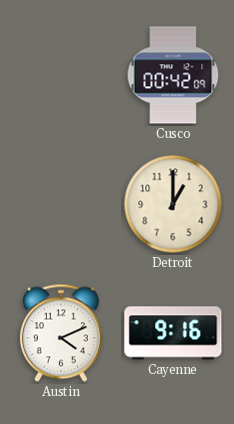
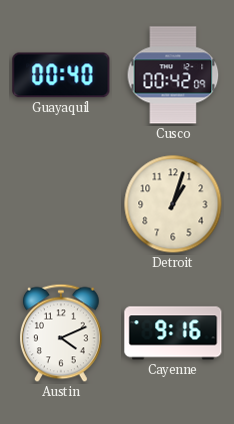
Guayaquil: none -> 00:40
Detroit: 1:00 -> 1:03
